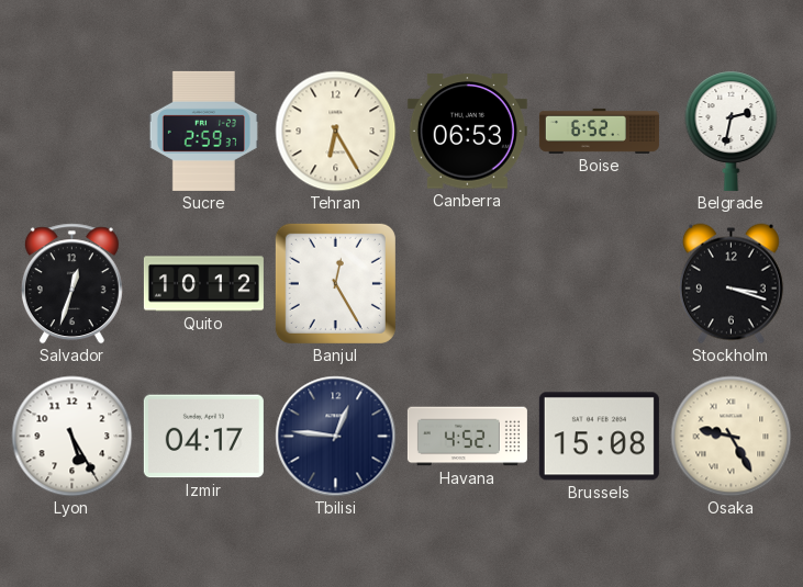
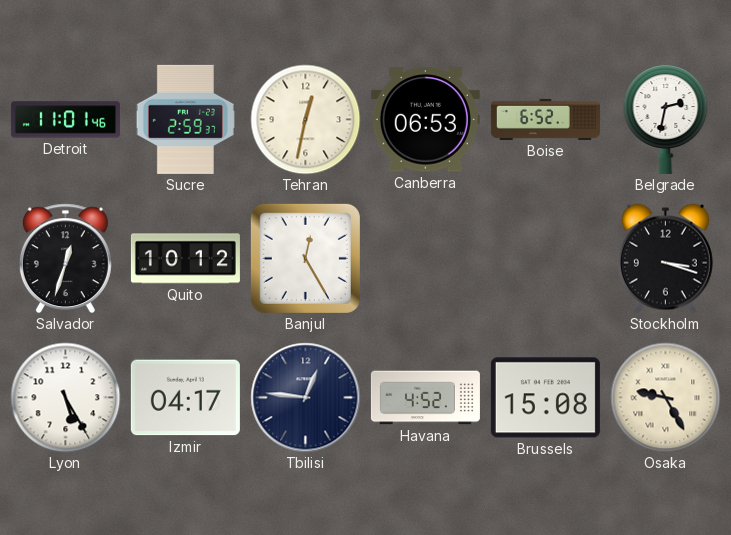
Detroit: none -> 11:01
Tehran: 6:25 -> 12:32
